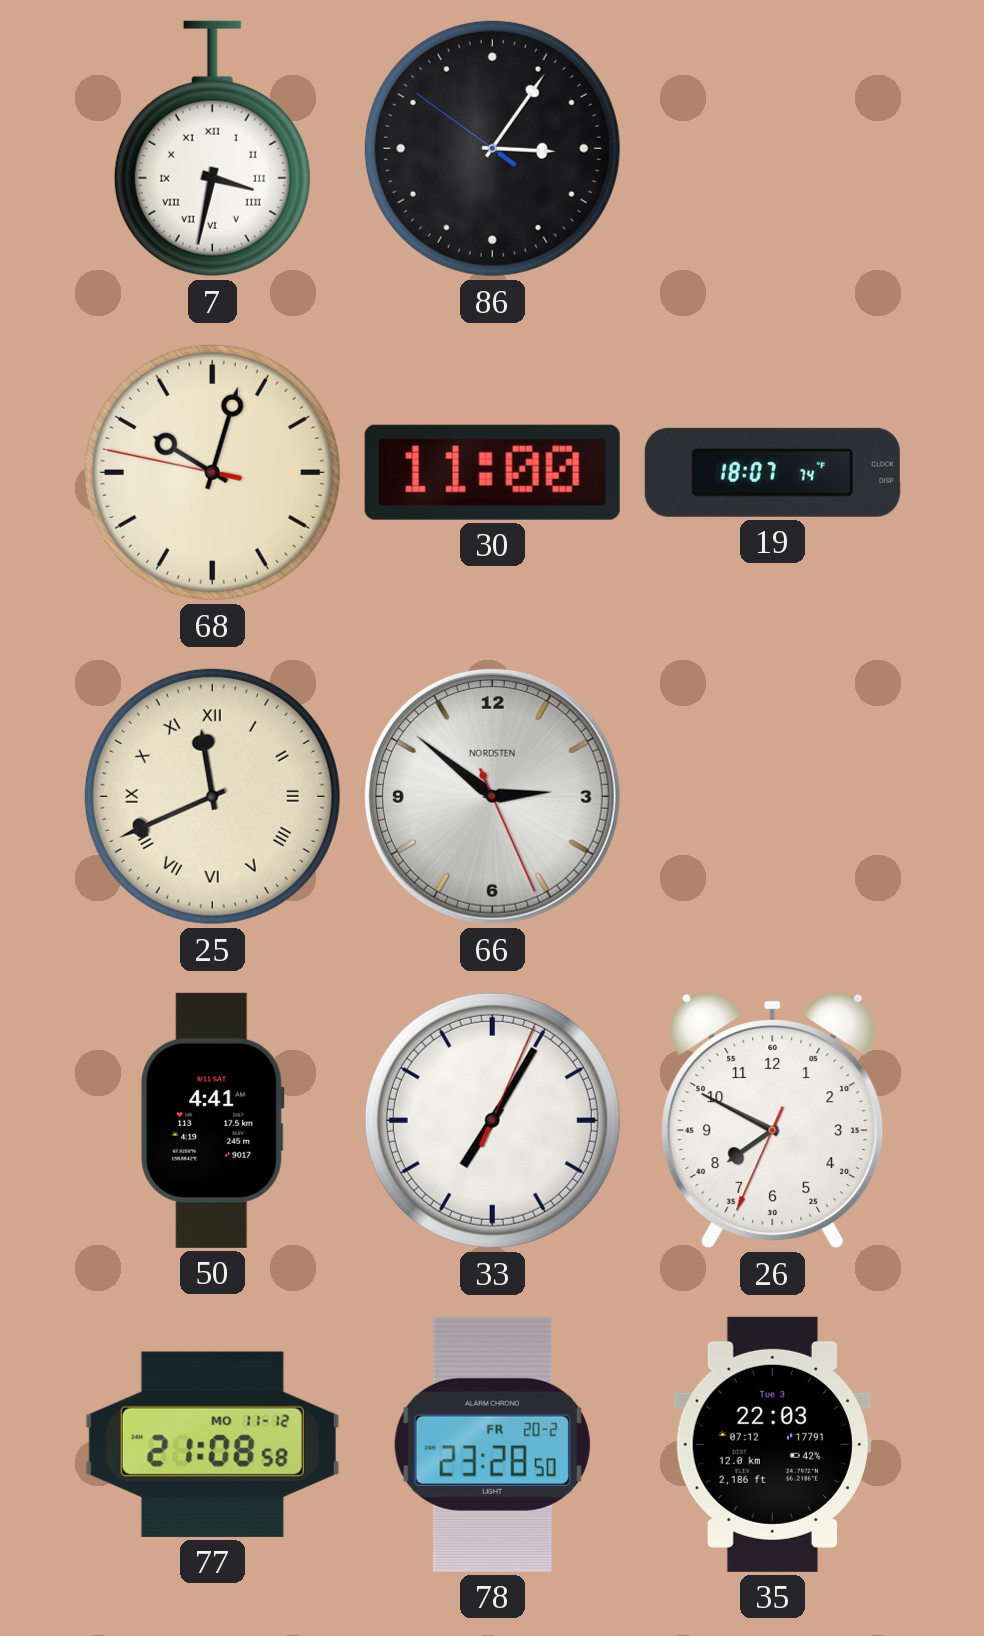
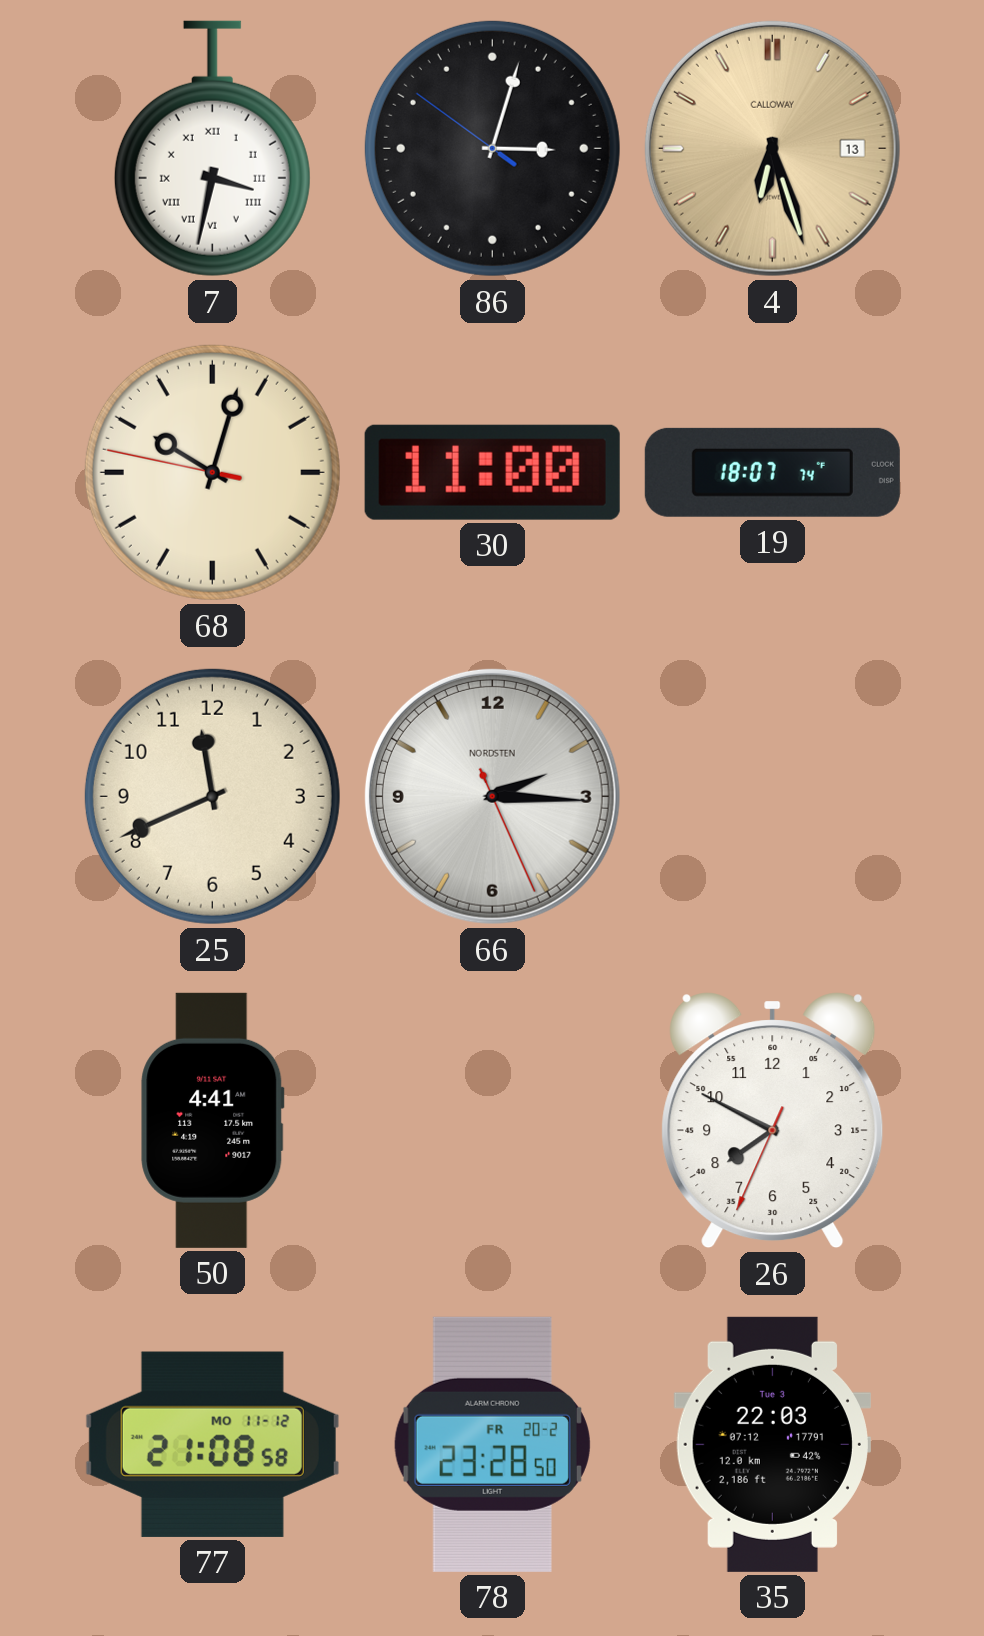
86: 3:05 -> 3:02
4: none -> 6:27
25 numerals: Roman -> Arabic
66: 2:51 -> 2:15
33: 7:05 -> none
